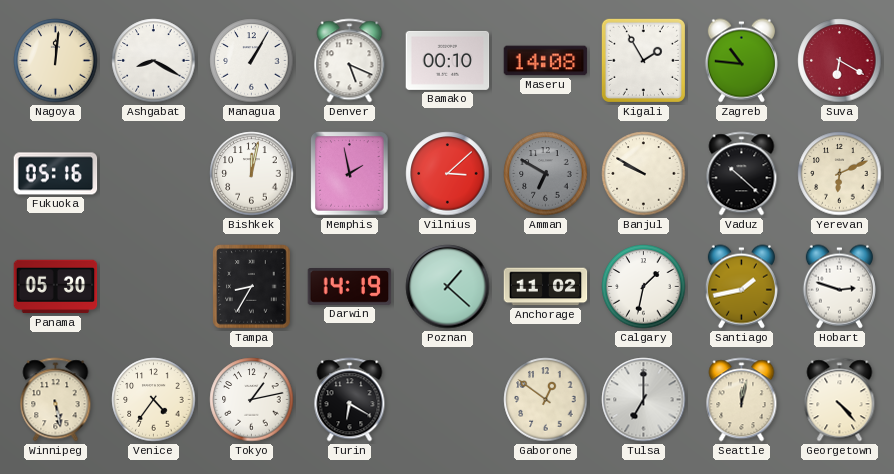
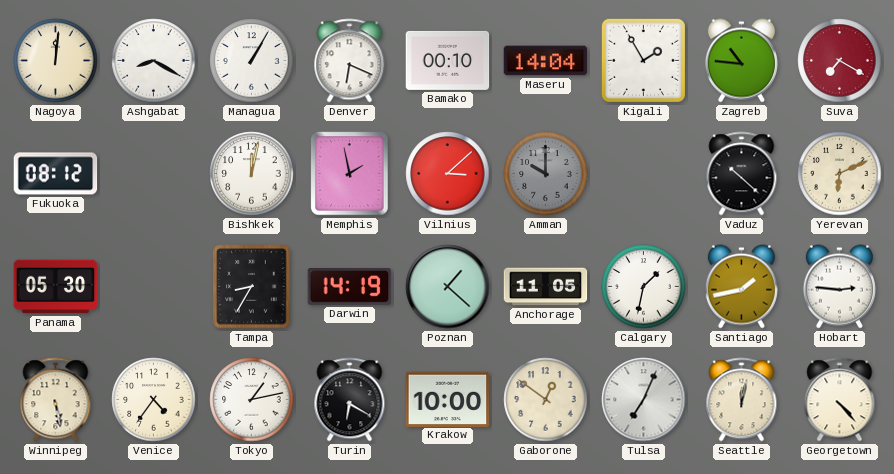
Denver: 5:19 -> 6:19
Maseru: 14:08 -> 14:04
Suva: 6:20 -> 7:20
Fukuoka: 05:16 -> 08:12
Amman: 6:50 -> 10:00
Banjul: 9:50 -> none
Anchorage: 11:02 -> 11:05
Hobart: 2:48 -> 2:46
Krakow: none -> 10:00
Tulsa: 7:00 -> 7:04
